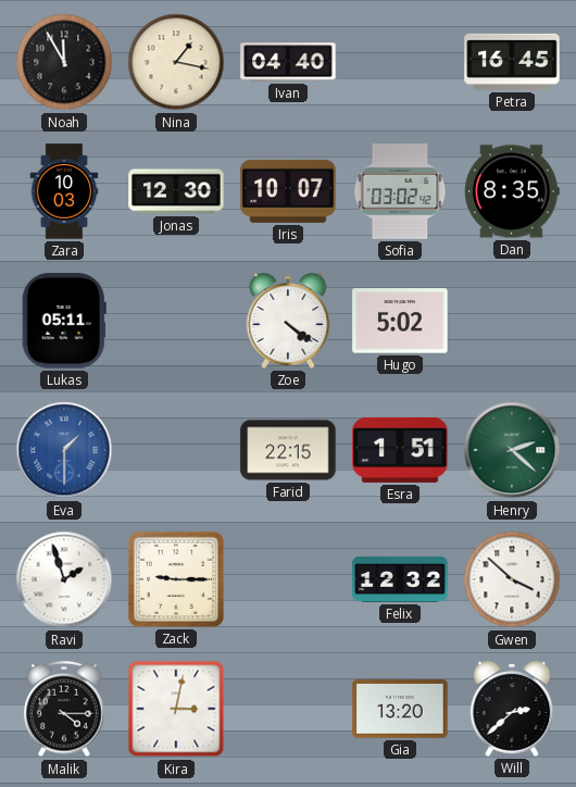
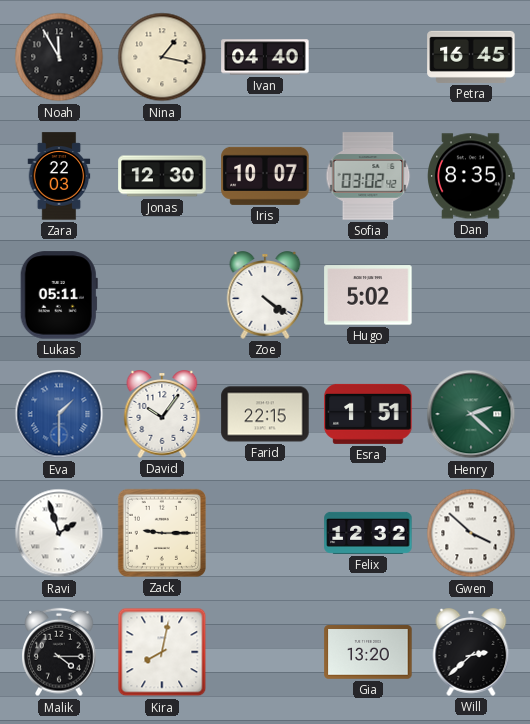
Zara: 10:03 -> 22:03
David: none -> 10:06
Kira: 3:02 -> 8:02
